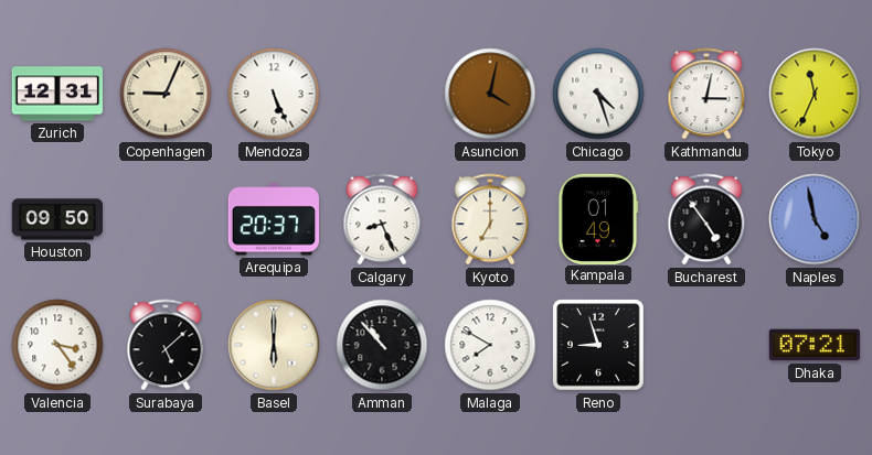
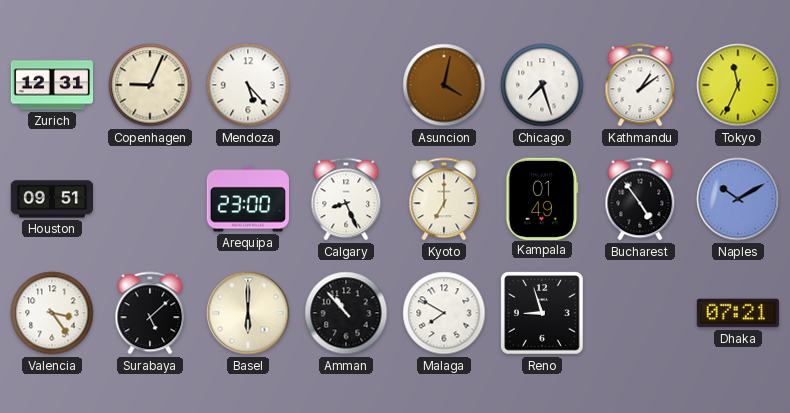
Mendoza: 5:26 -> 5:23
Chicago: 4:27 -> 7:27
Kathmandu: 3:02 -> 1:09
Houston: 09:50 -> 09:51
Arequipa: 20:37 -> 23:00
Naples: 4:58 -> 10:10
